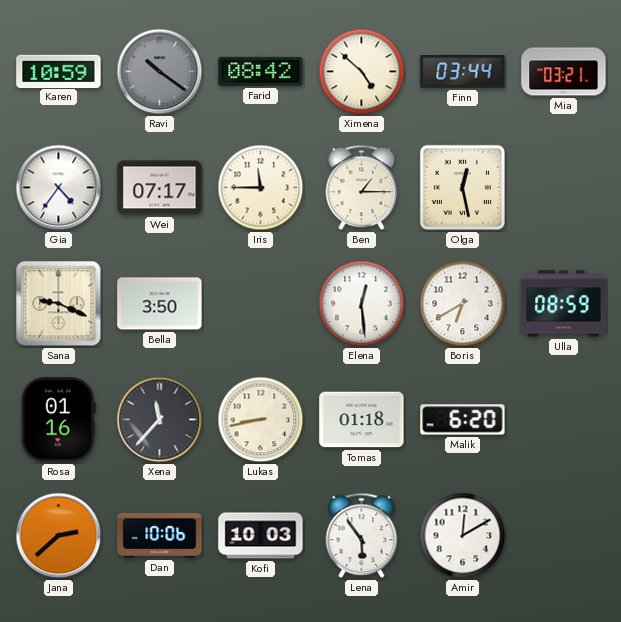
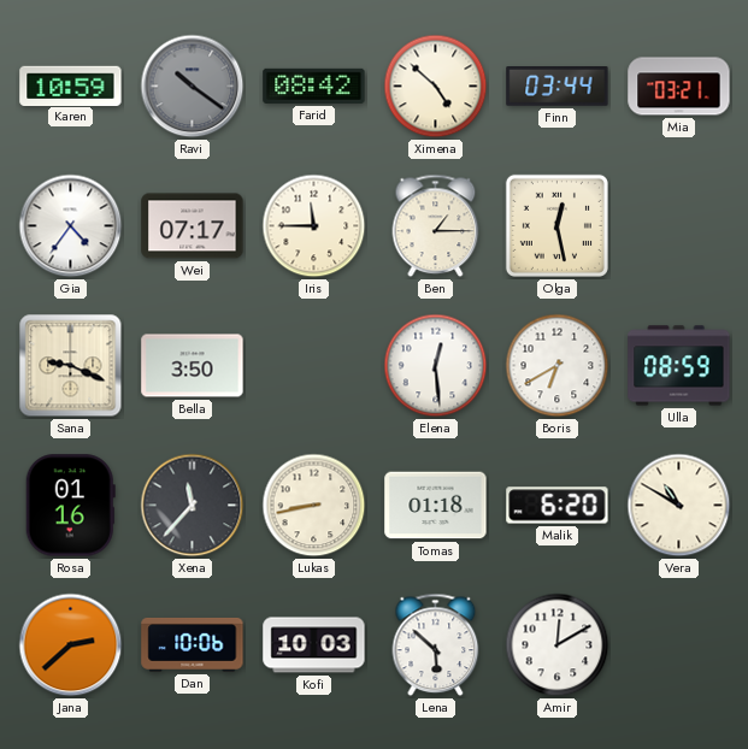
Vera: none -> 10:50
Lena: 5:54 -> 5:52
